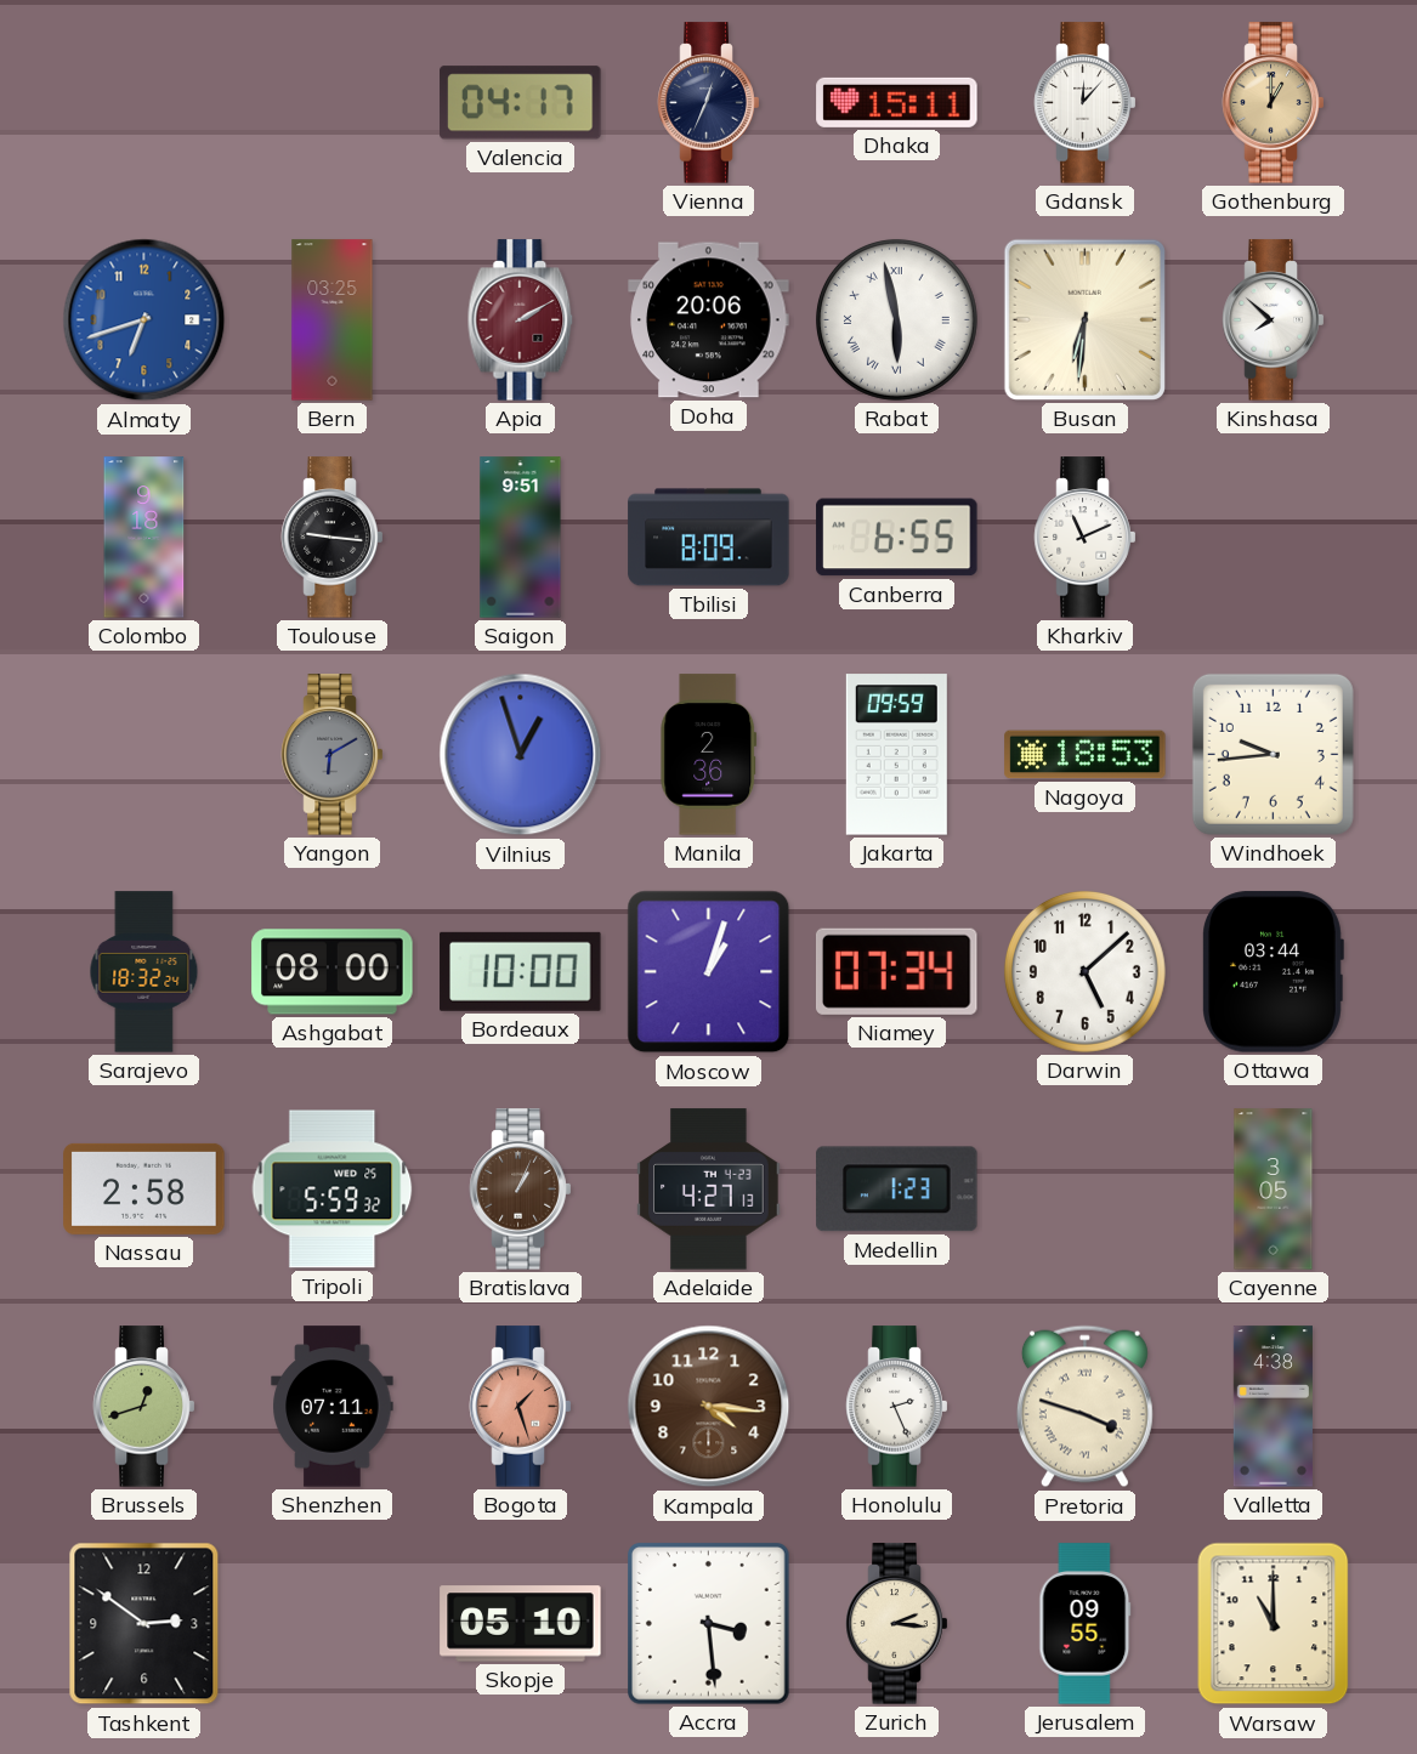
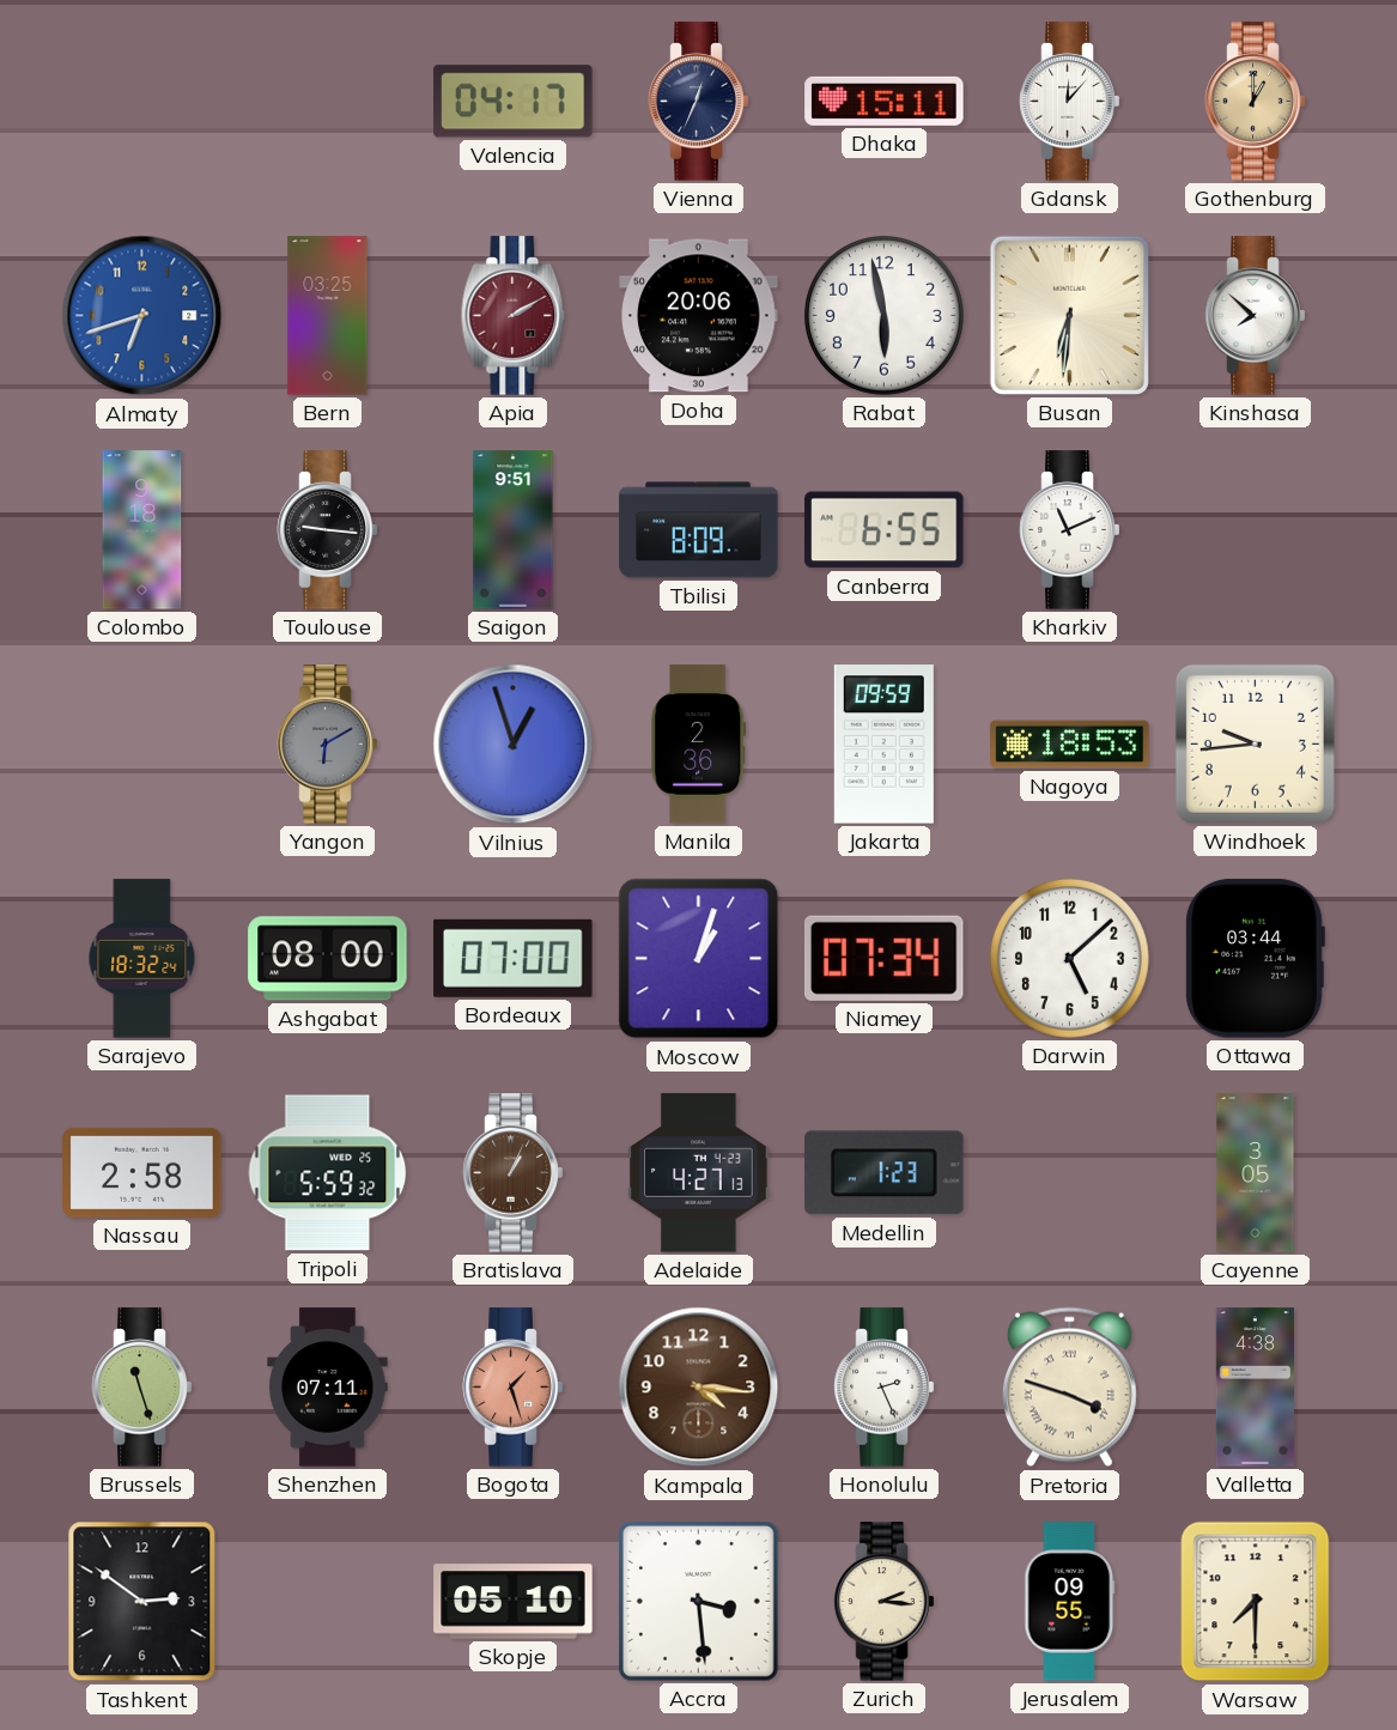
Rabat numerals: Roman -> Arabic
Bordeaux: 10:00 -> 07:00
Brussels: 12:42 -> 11:27
Warsaw: 11:00 -> 7:30
